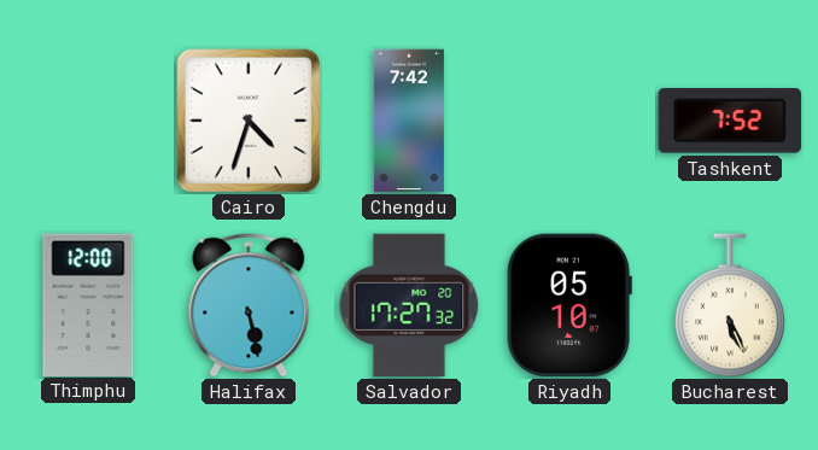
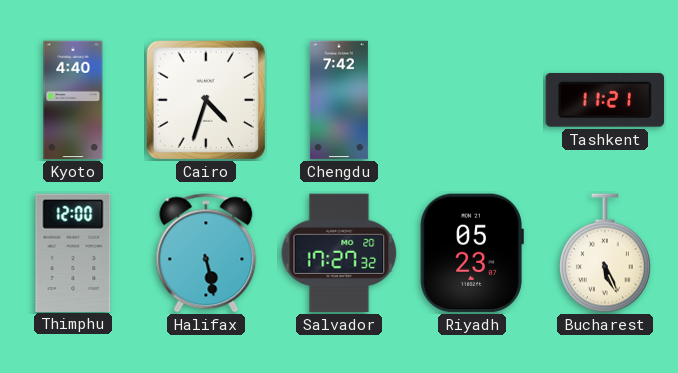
Kyoto: none -> 4:40
Tashkent: 7:52 -> 11:21
Riyadh: 05:10 -> 05:23
